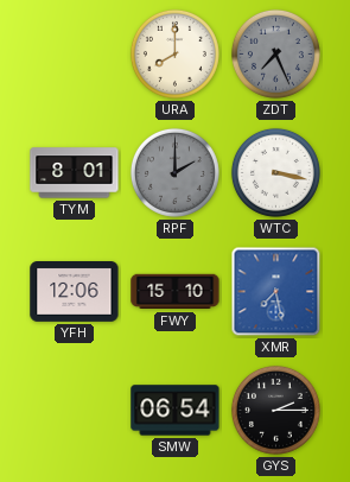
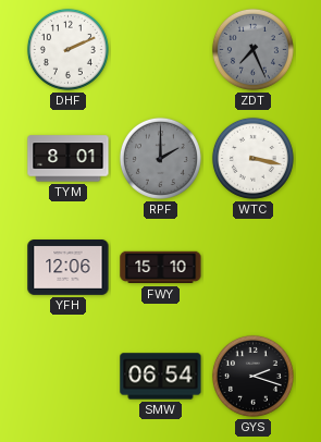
DHF: none -> 2:11
URA: 8:00 -> none
XMR: 7:28 -> none
GYS: 2:15 -> 2:18
